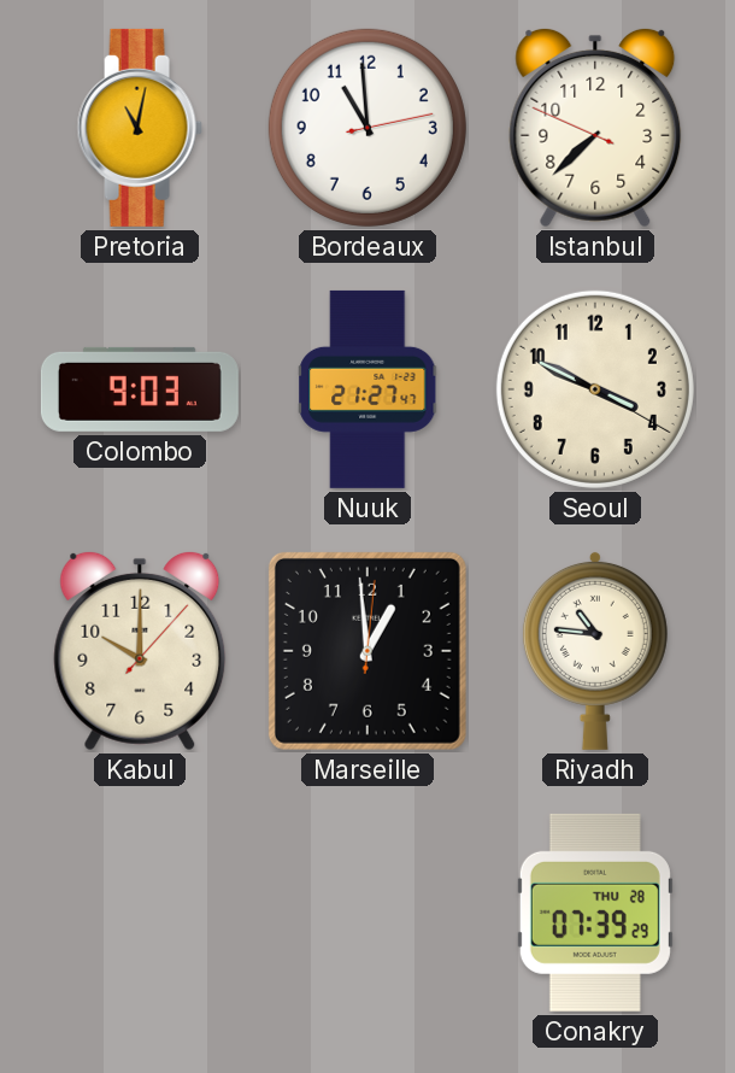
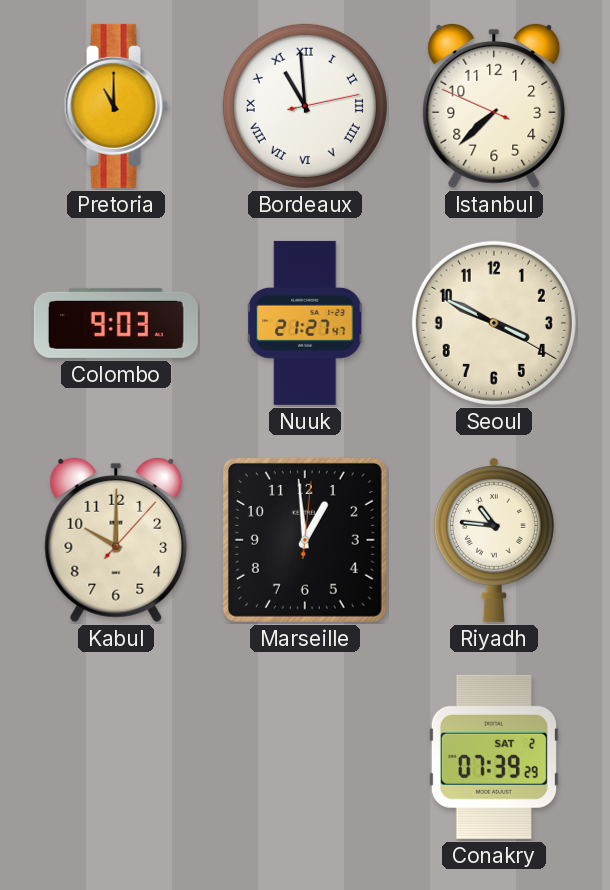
Pretoria: 11:02 -> 11:00
Bordeaux numerals: Arabic -> Roman
Conakry date: THU 28 -> SAT 2
